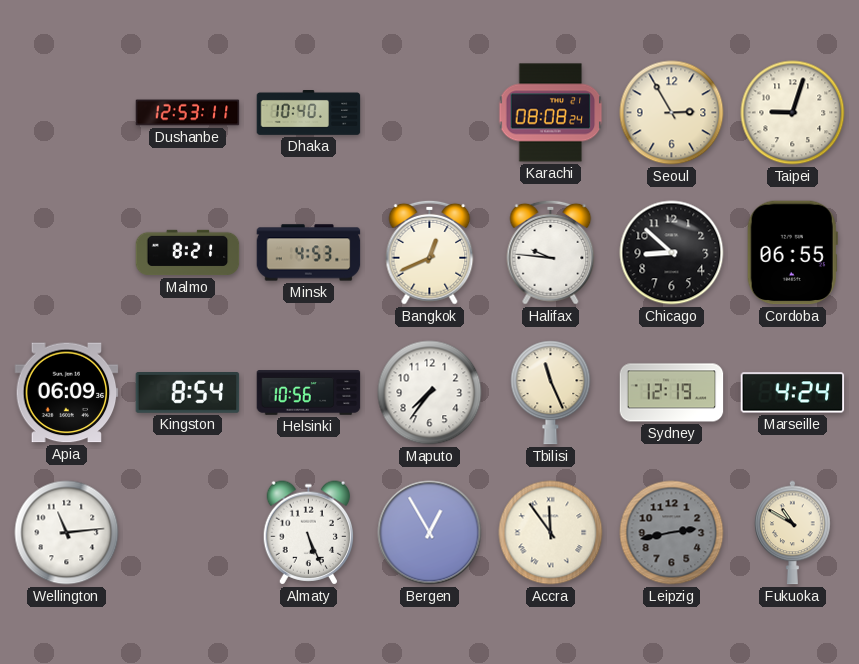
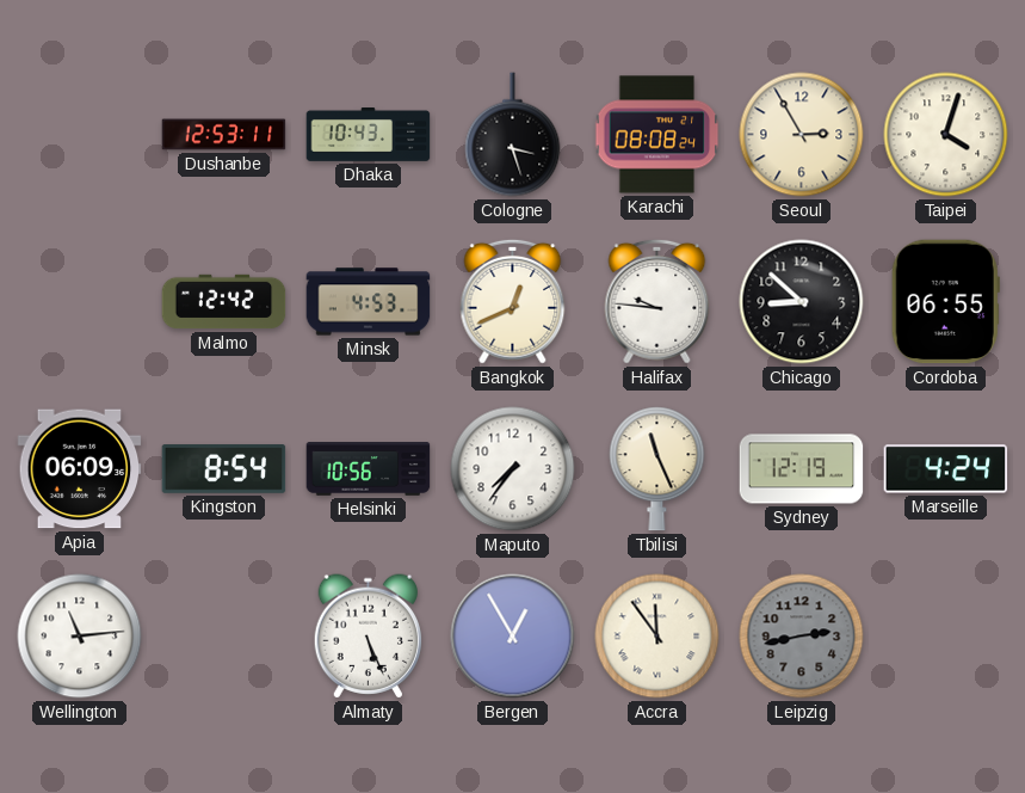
Dhaka: 10:40 -> 10:43
Cologne: none -> 3:27
Taipei: 9:03 -> 4:03
Malmo: 8:21 -> 12:42
Fukuoka: 10:50 -> none
